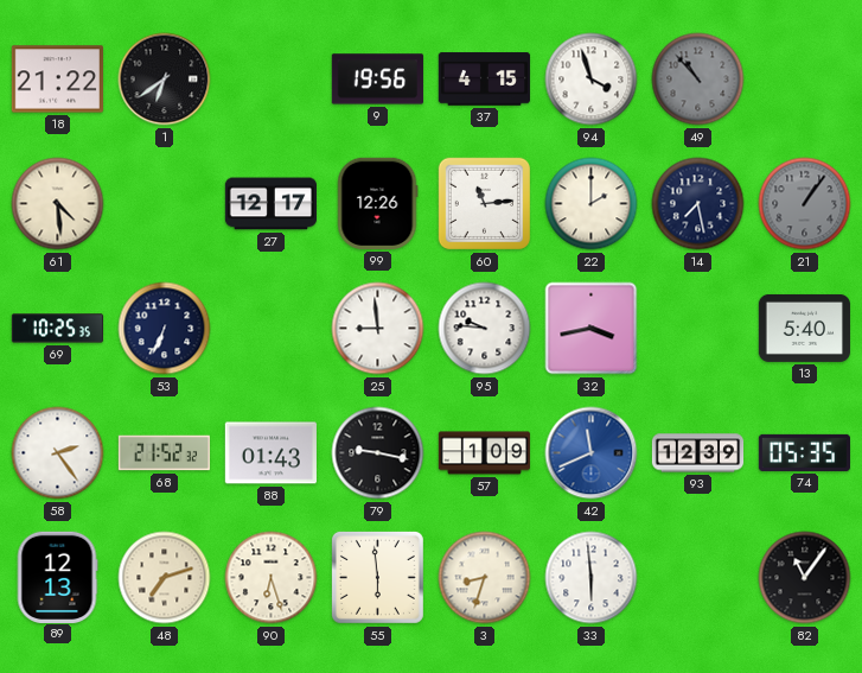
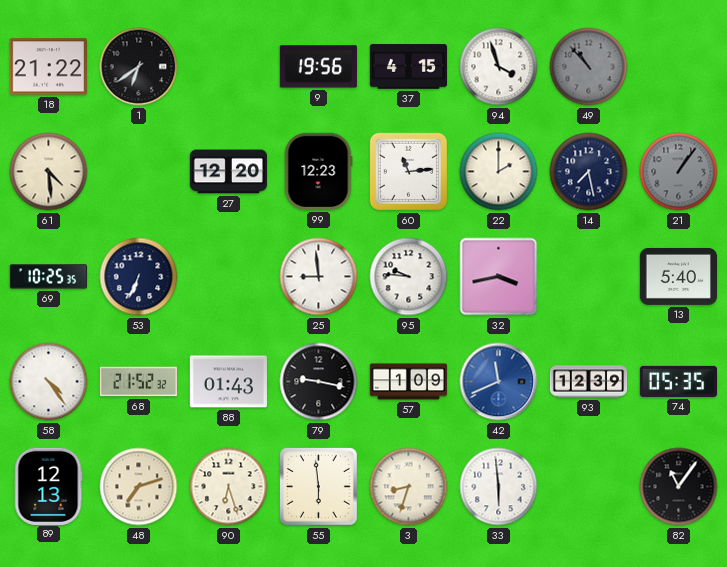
27: 12:17 -> 12:20
99: 12:26 -> 12:23
58: 2:24 -> 4:24
